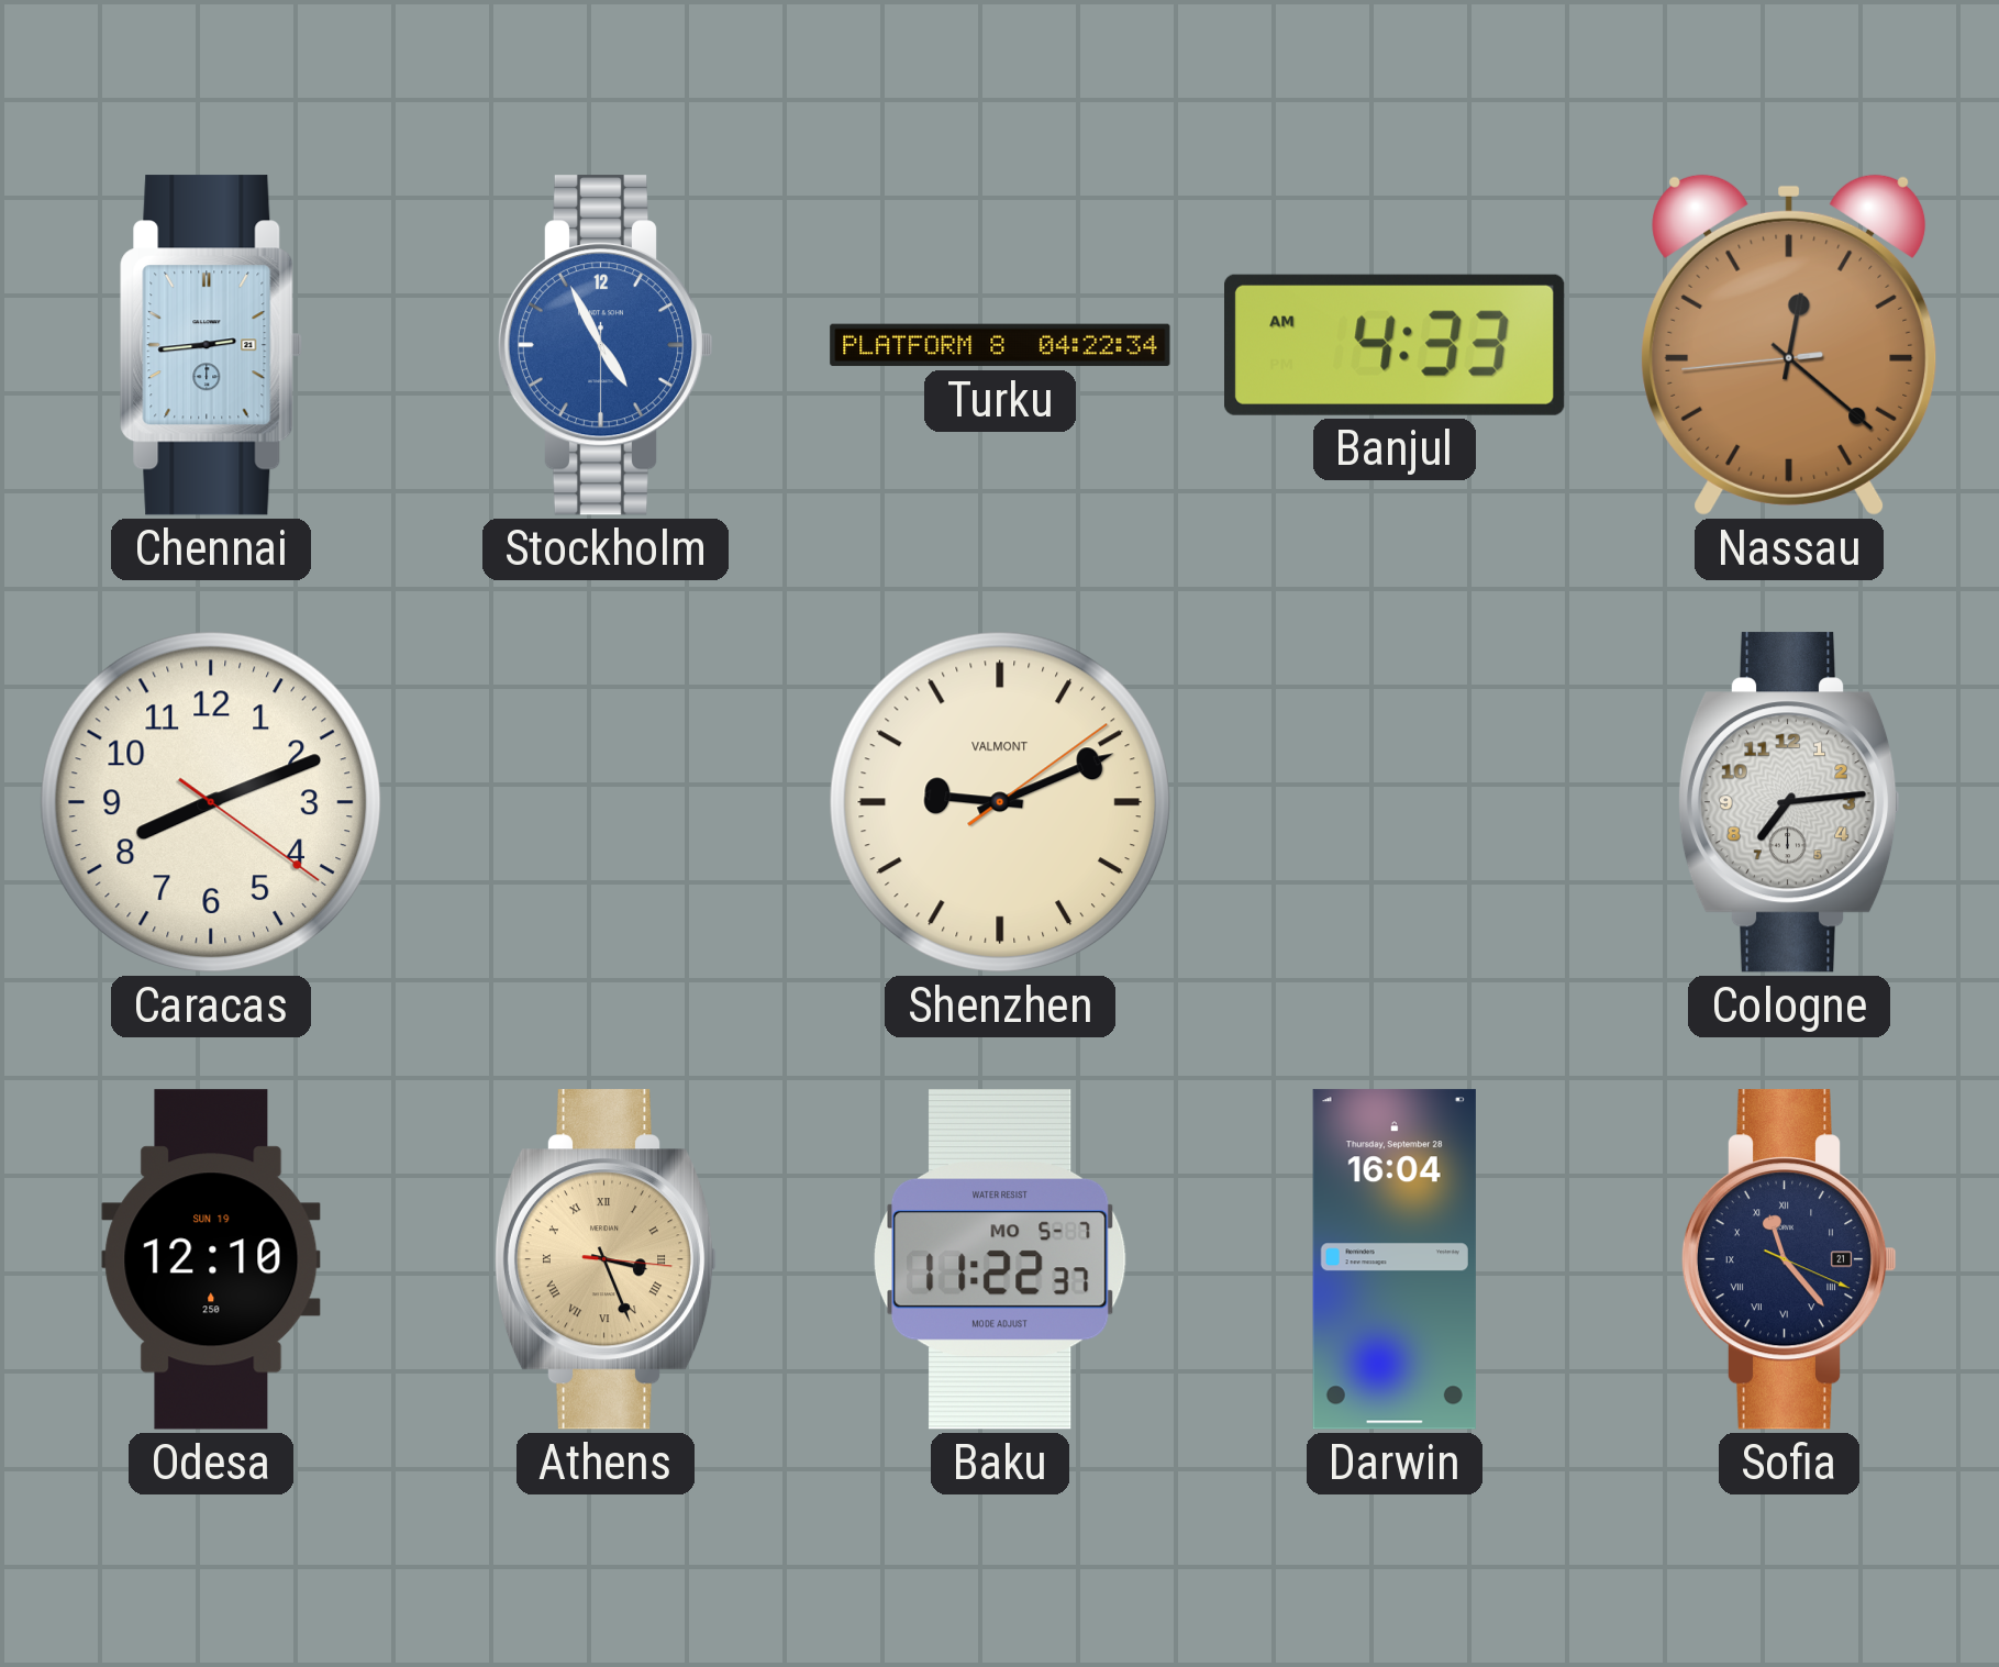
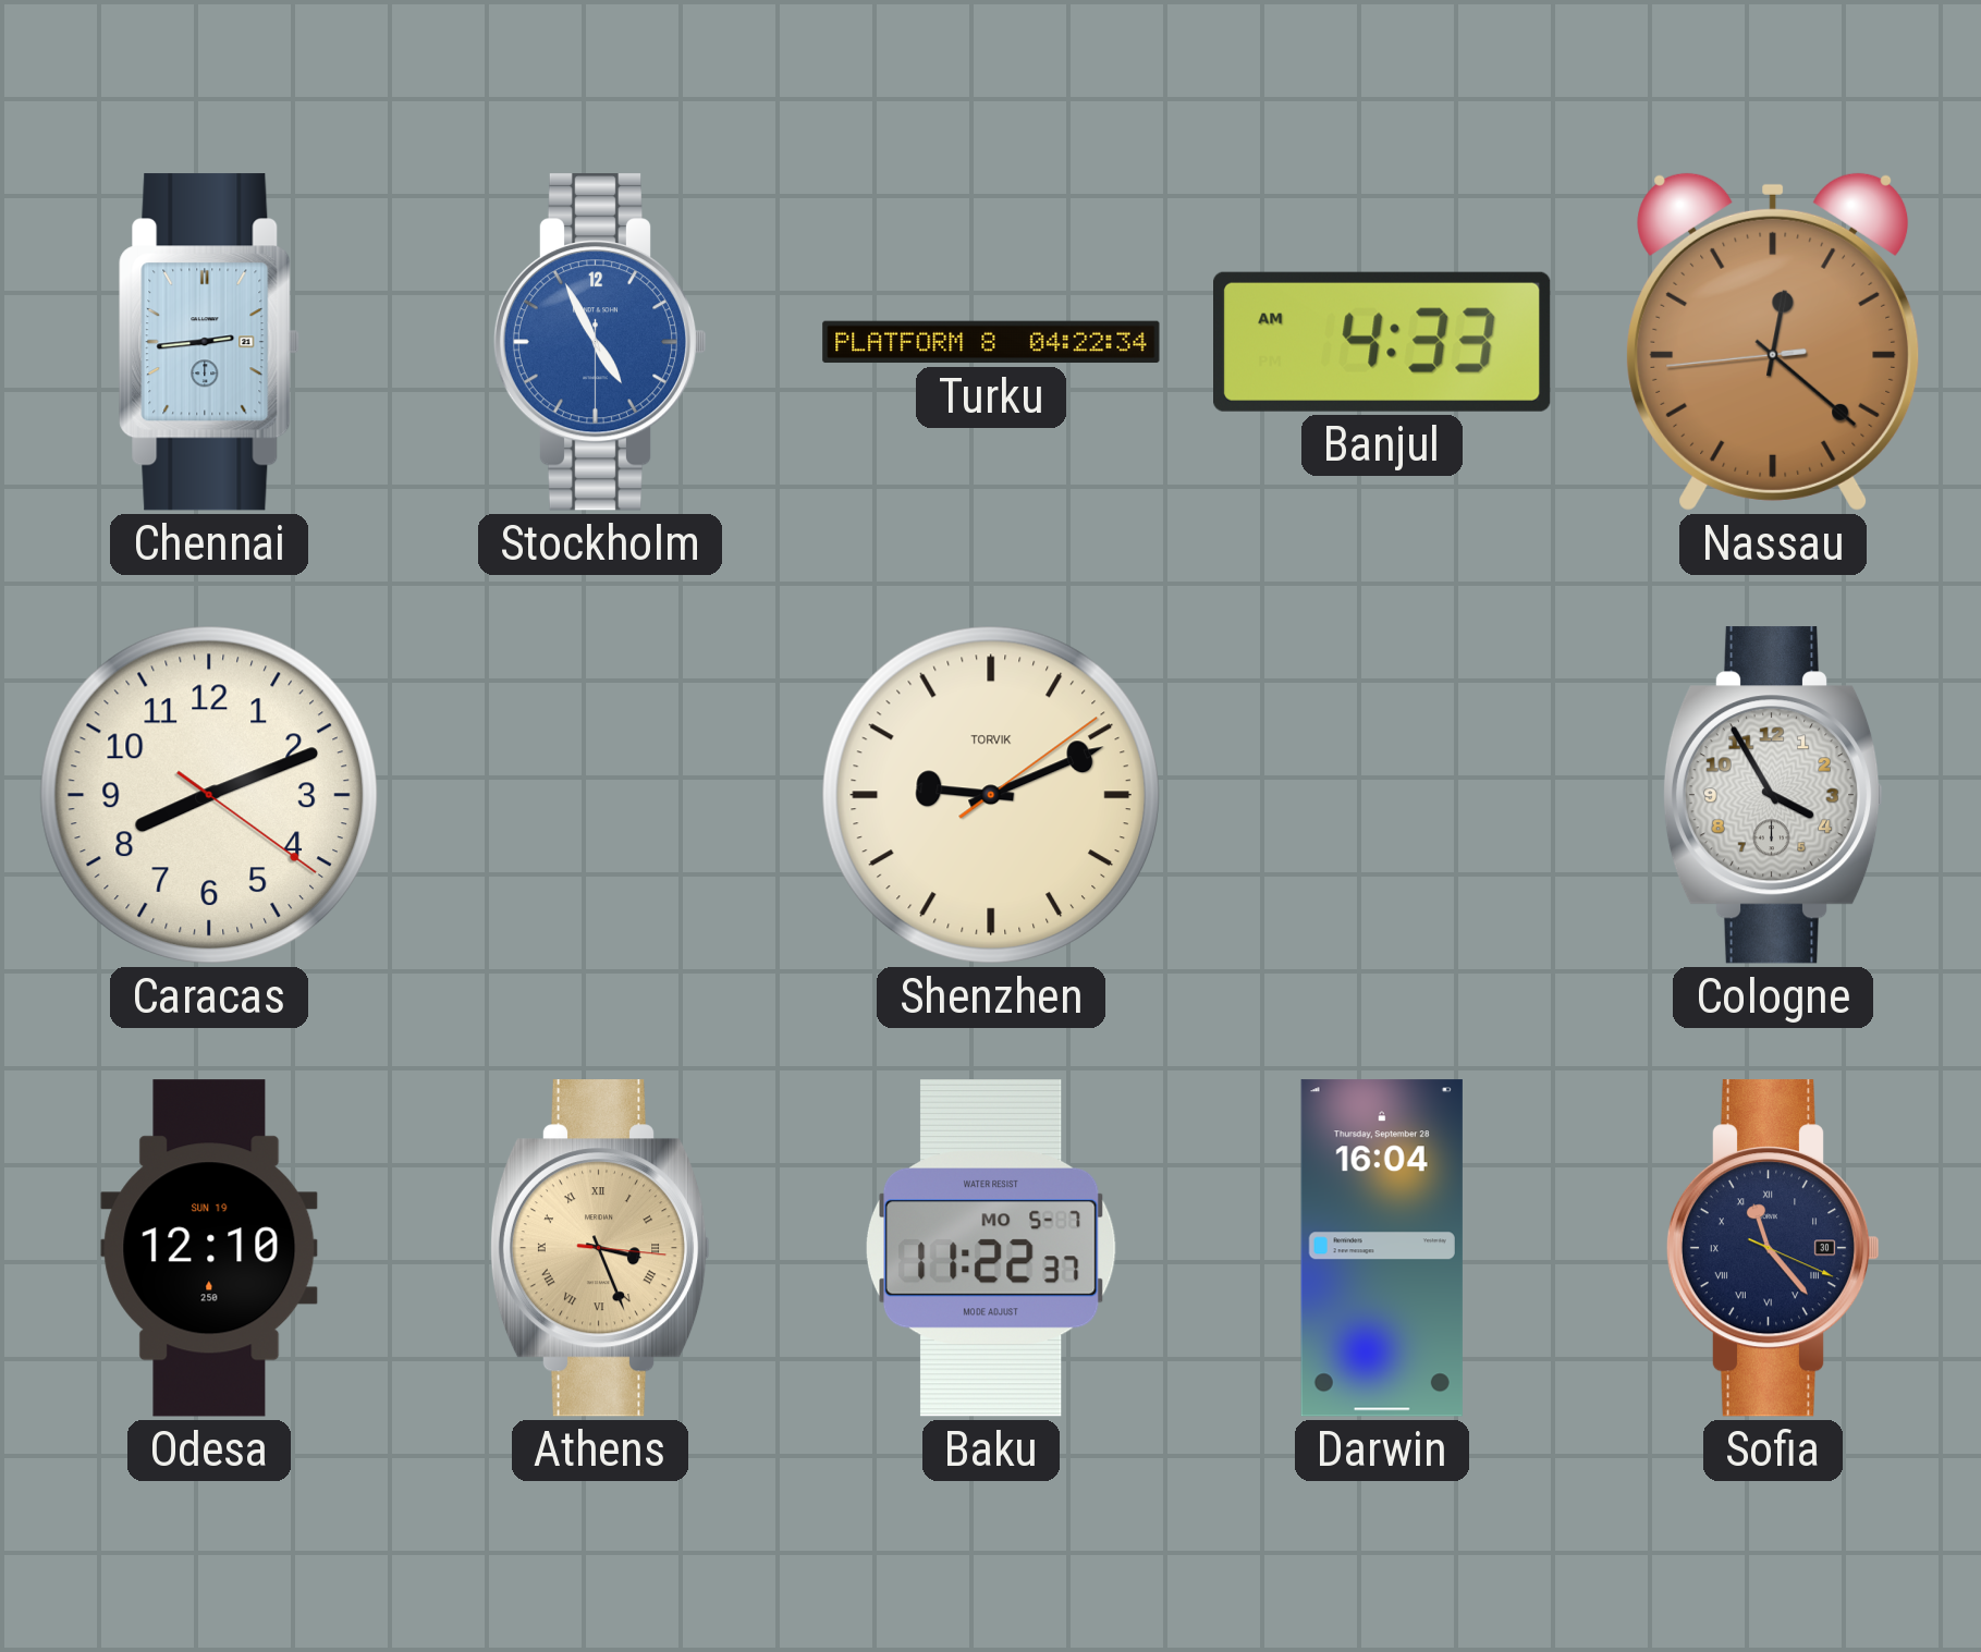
Shenzhen brand: VALMONT -> TORVIK
Cologne: 7:14 -> 3:55
Sofia date: 21 -> 30
